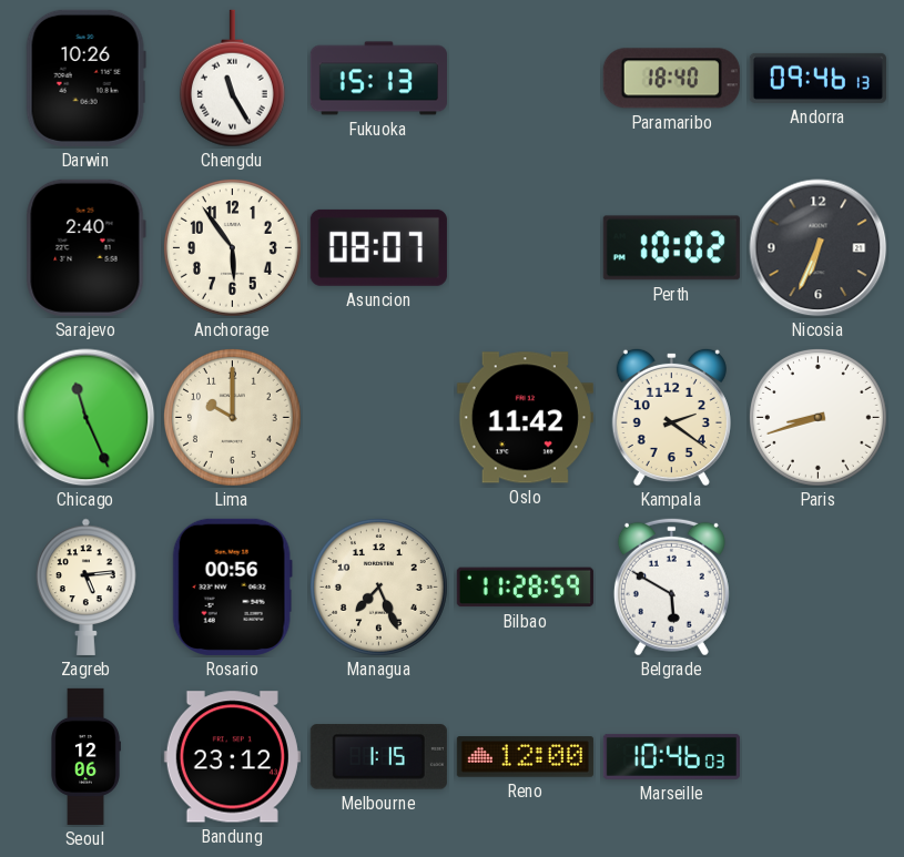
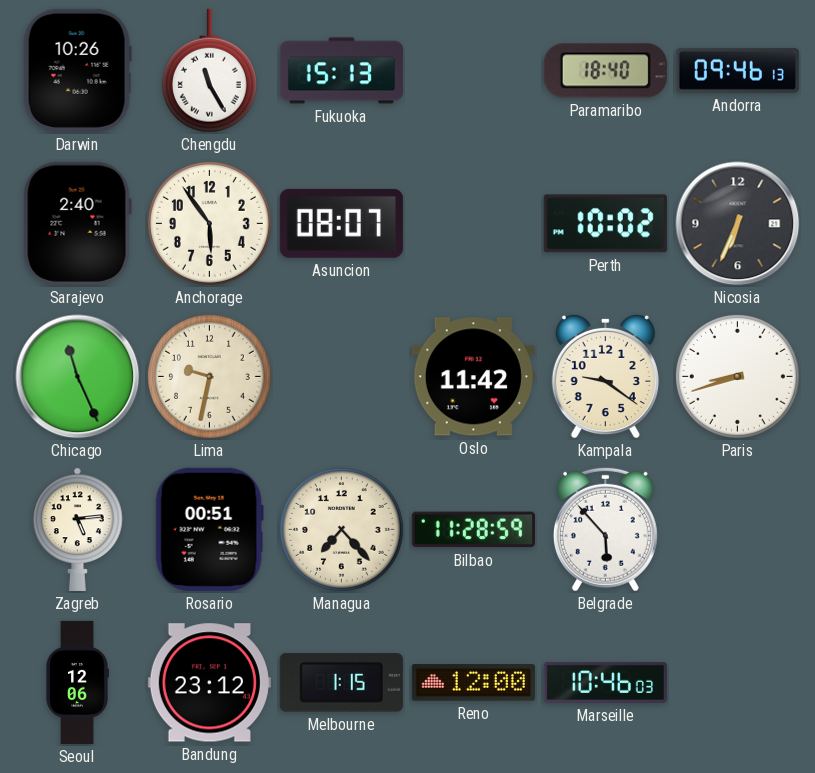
Lima: 10:00 -> 9:32
Kampala: 2:21 -> 9:21
Rosario: 00:56 -> 00:51
Managua: 7:26 -> 7:23
Belgrade: 5:50 -> 5:53
